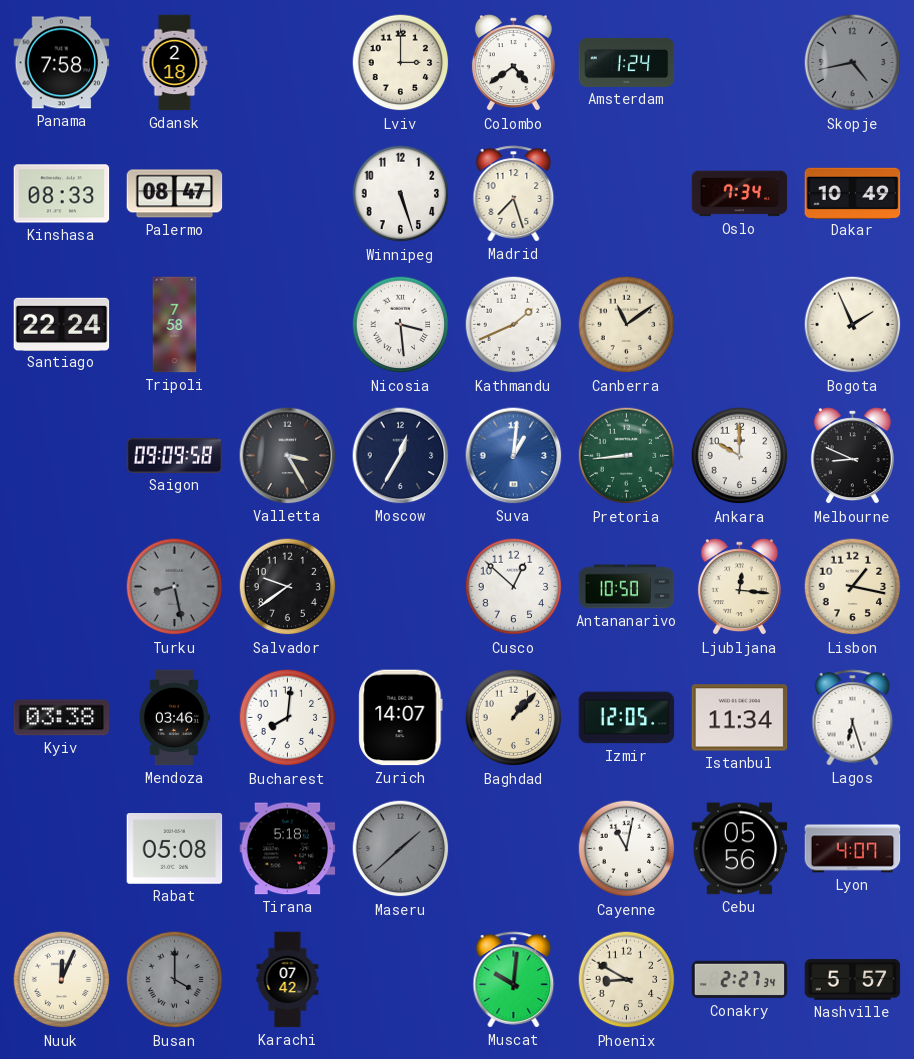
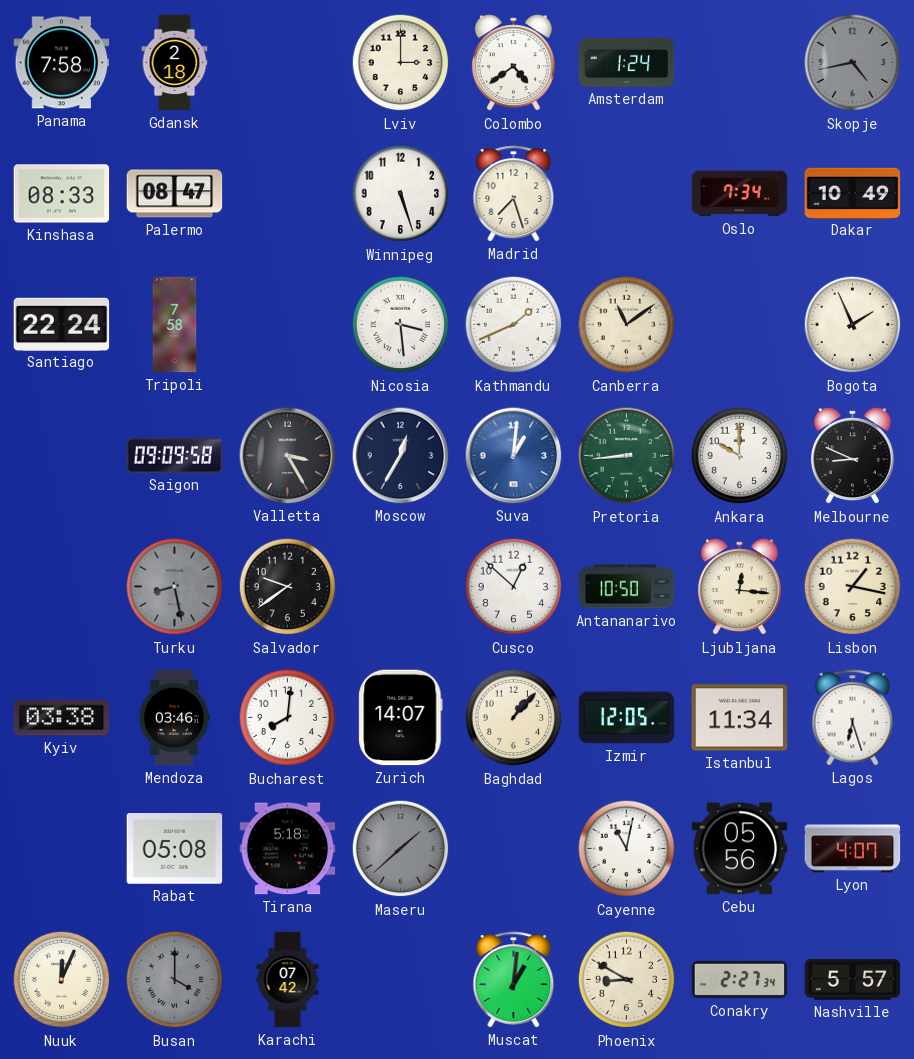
Muscat: 10:01 -> 1:01
